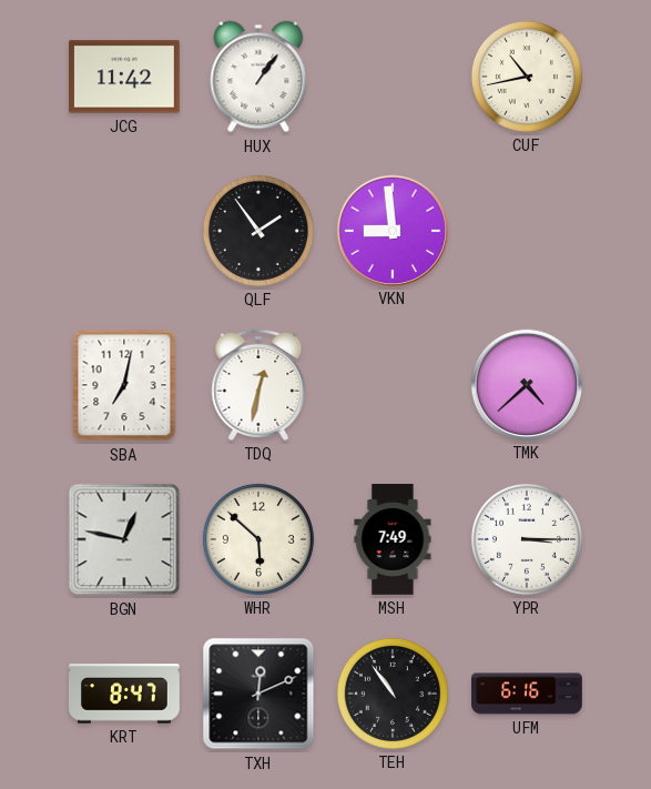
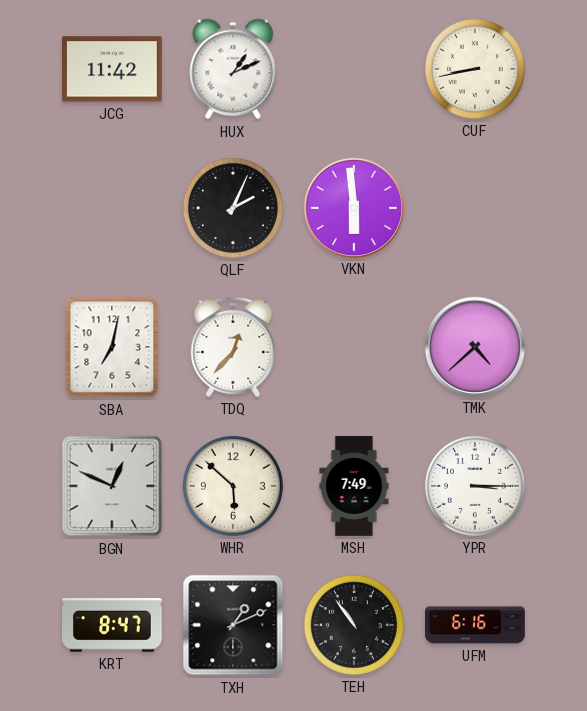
HUX: 1:06 -> 1:11
CUF: 10:43 -> 8:43
QLF: 1:54 -> 2:04
VKN: 8:59 -> 5:59
TDQ: 12:32 -> 12:37
BGN: 12:47 -> 12:49
TXH: 12:11 -> 1:11
